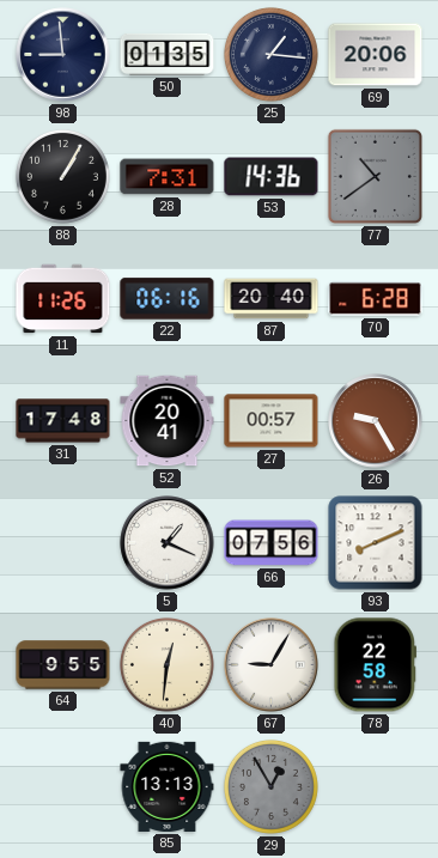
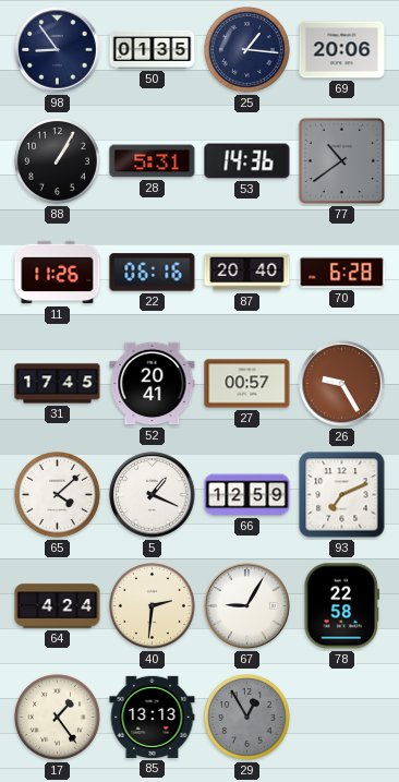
98: 8:59 -> 8:54
28: 7:31 -> 5:31
31: 17:48 -> 17:45
65: none -> 4:08
66: 07:56 -> 12:59
93: 8:11 -> 7:11
64: 9:55 -> 4:24
40: 12:31 -> 2:31
17: none -> 1:24
